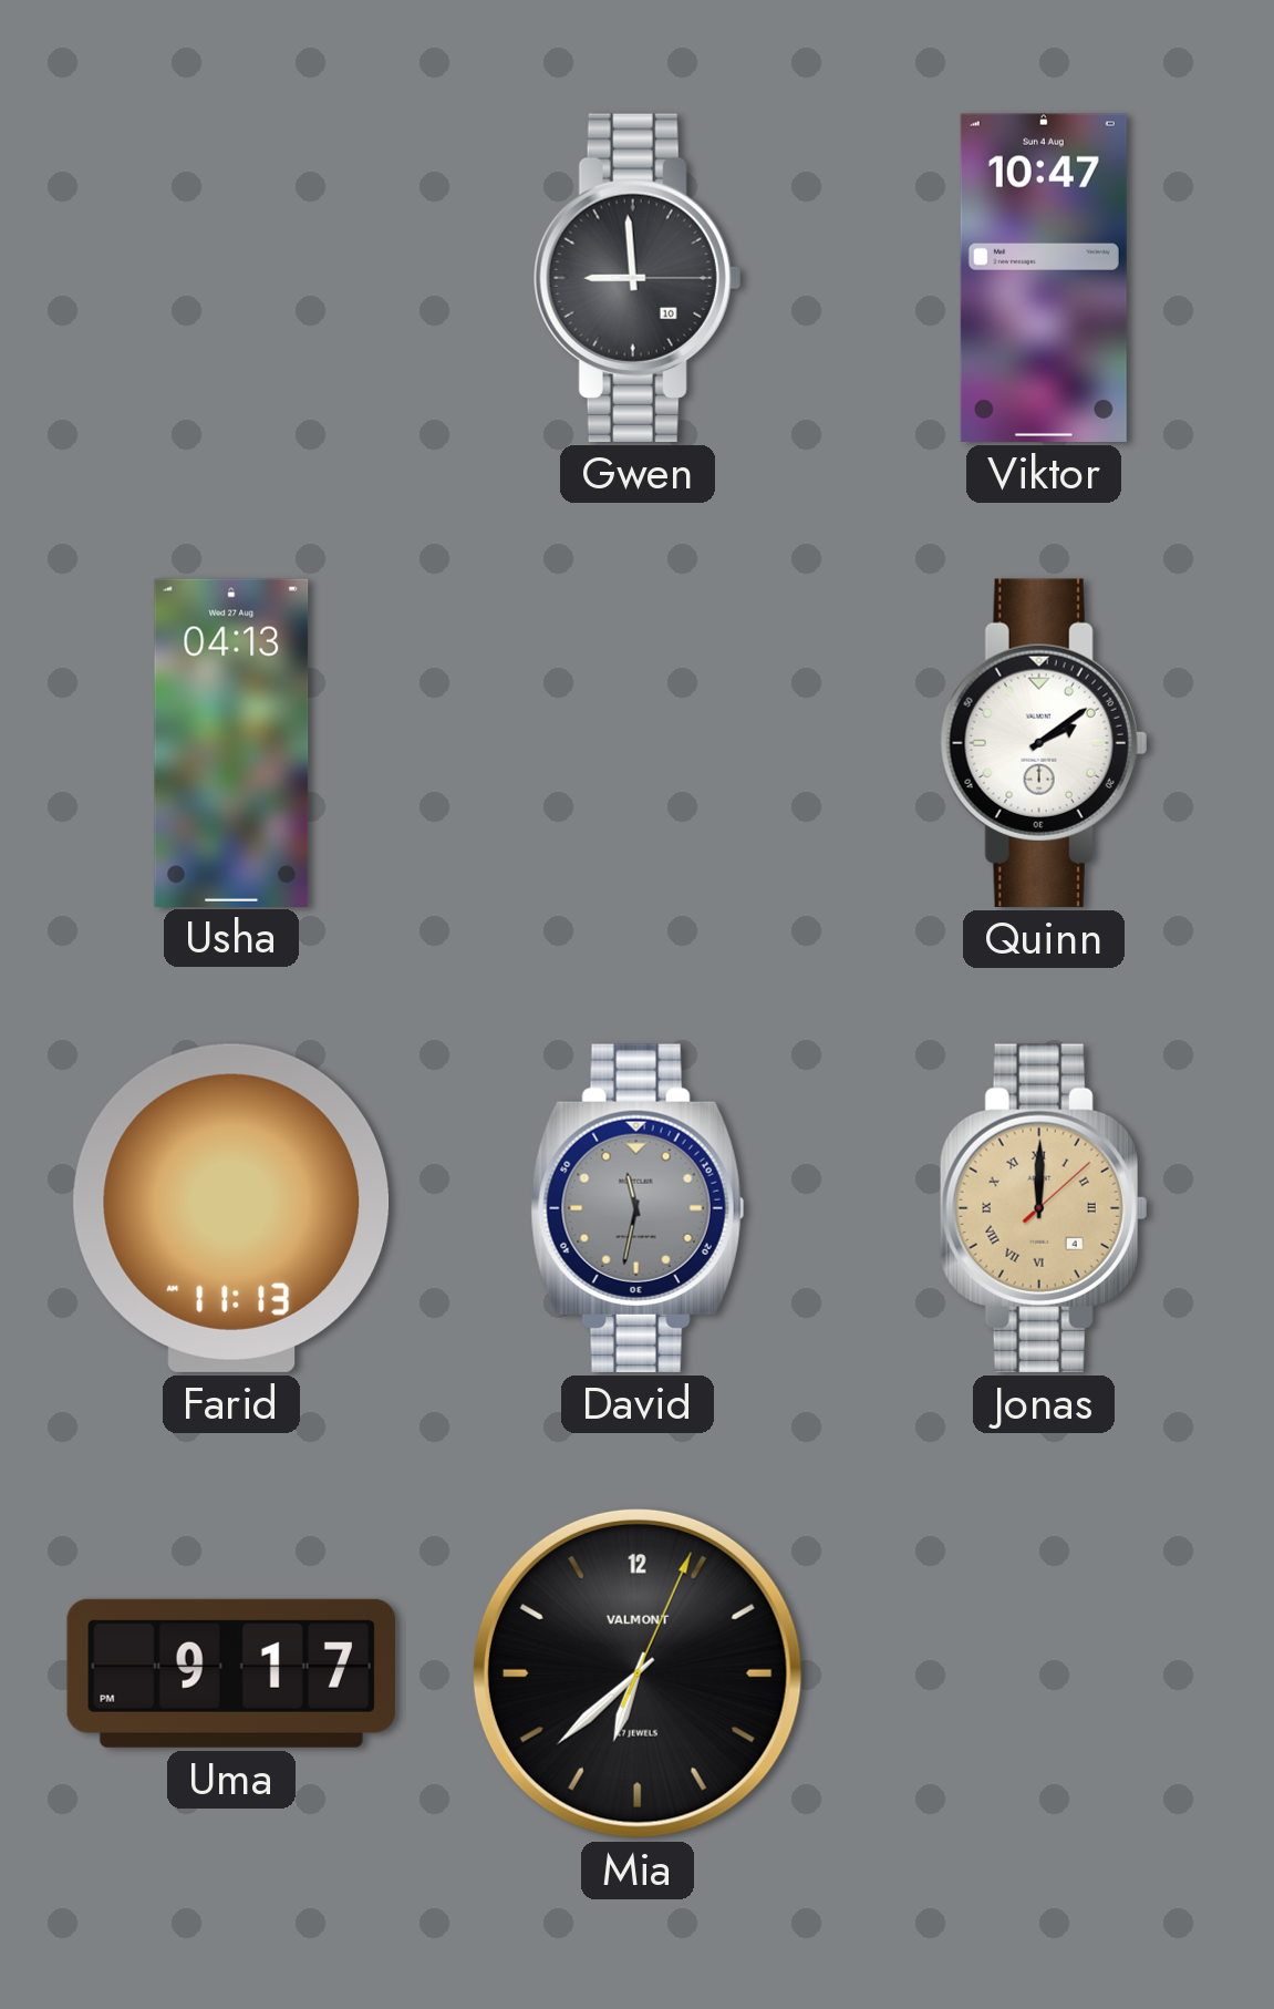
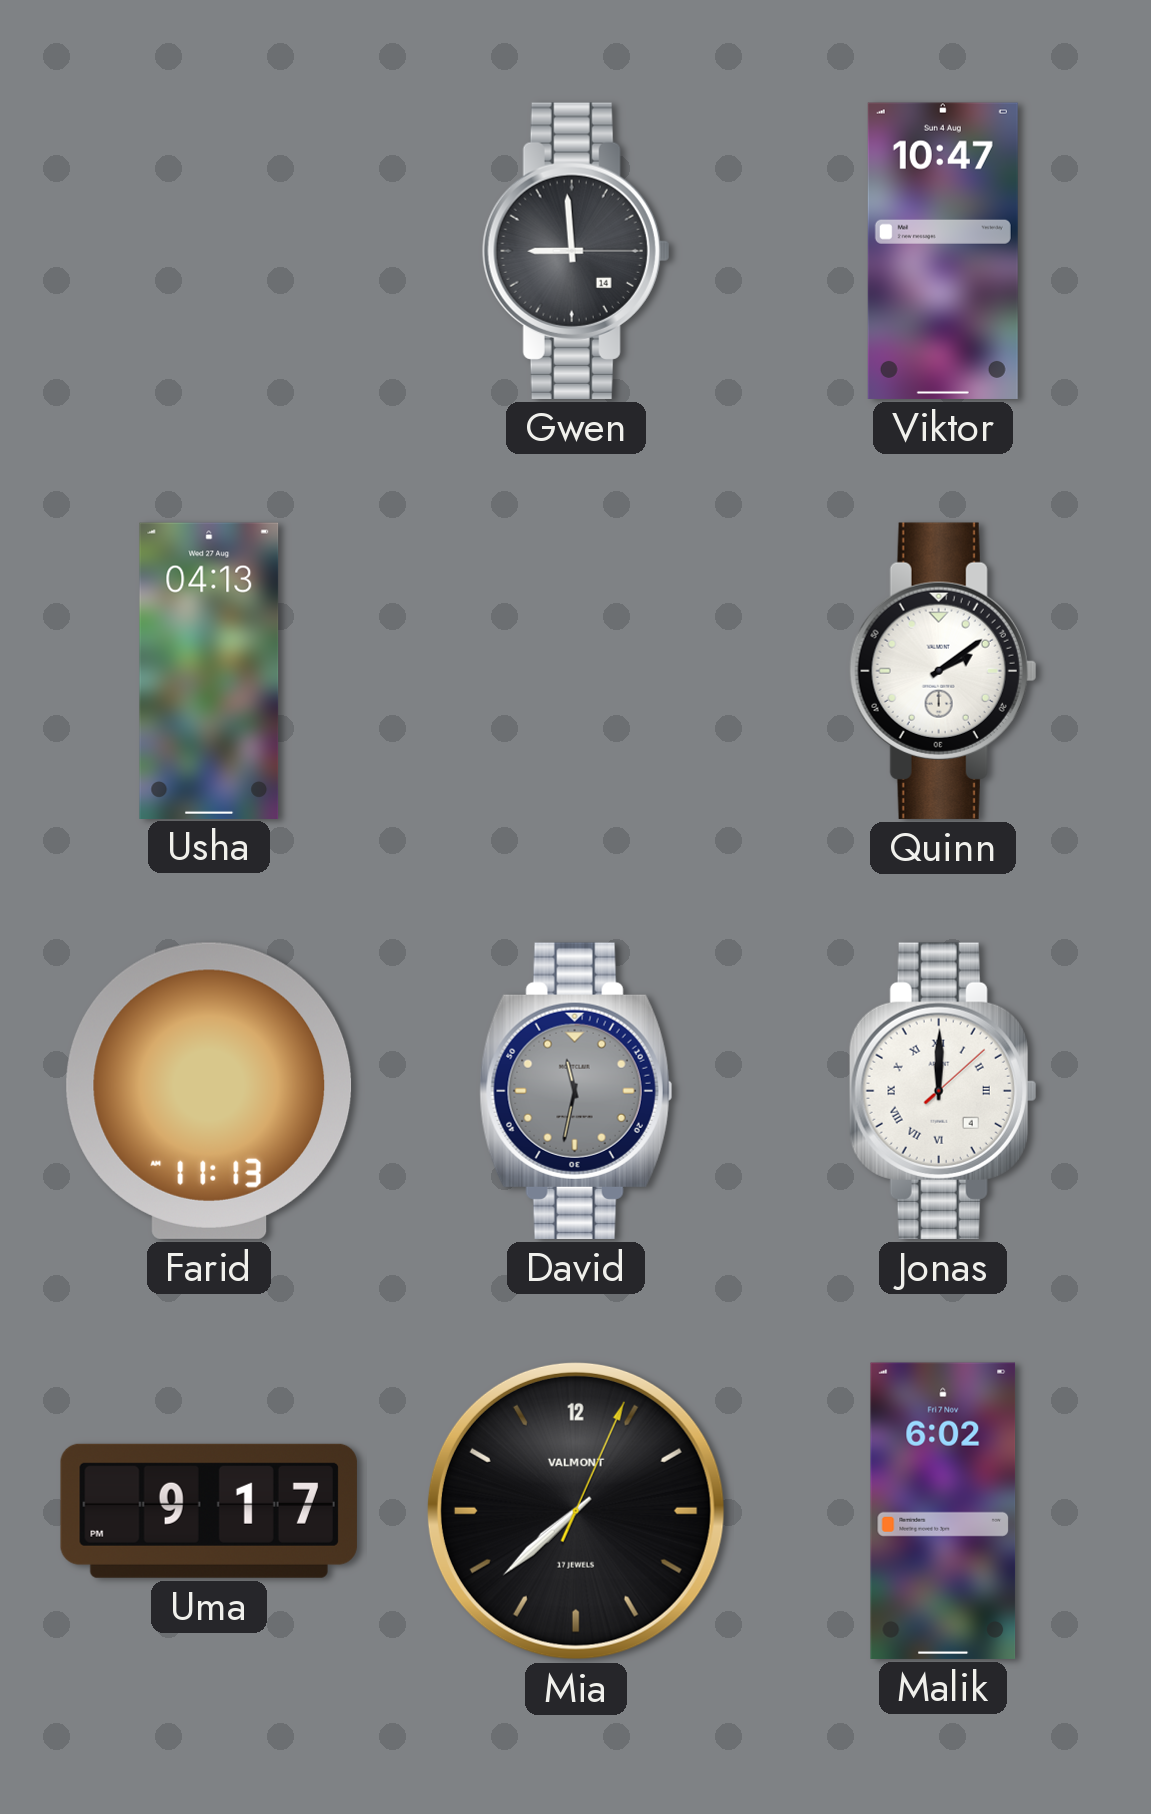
Gwen date: 10 -> 14
Jonas dial: champagne -> white
Mia: 6:38 -> 7:38
Malik: none -> 6:02
